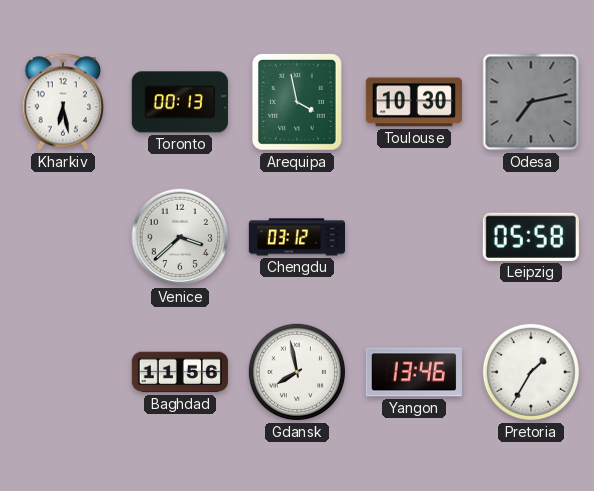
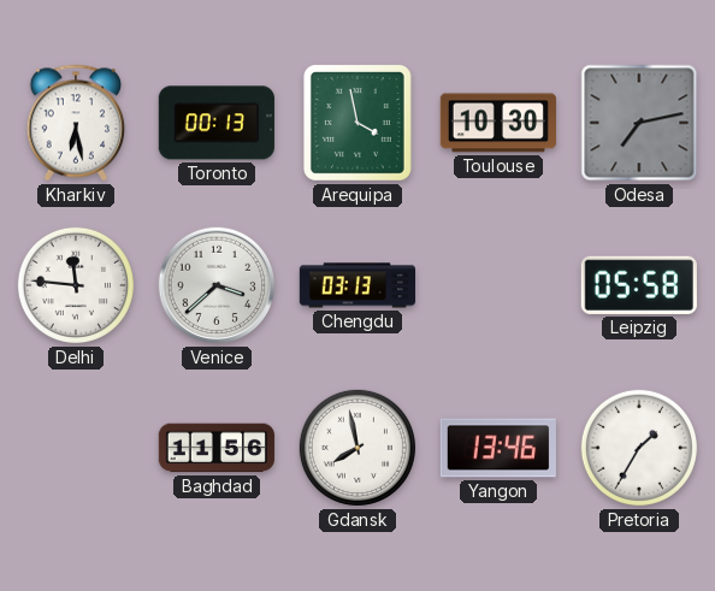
Delhi: none -> 11:46
Chengdu: 03:12 -> 03:13
